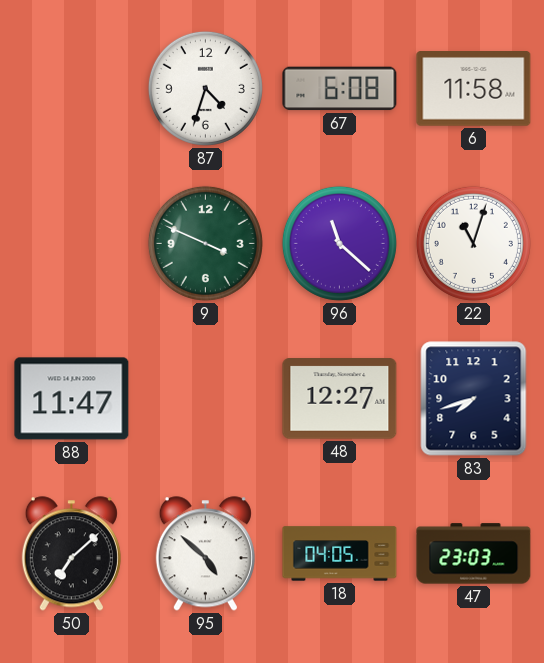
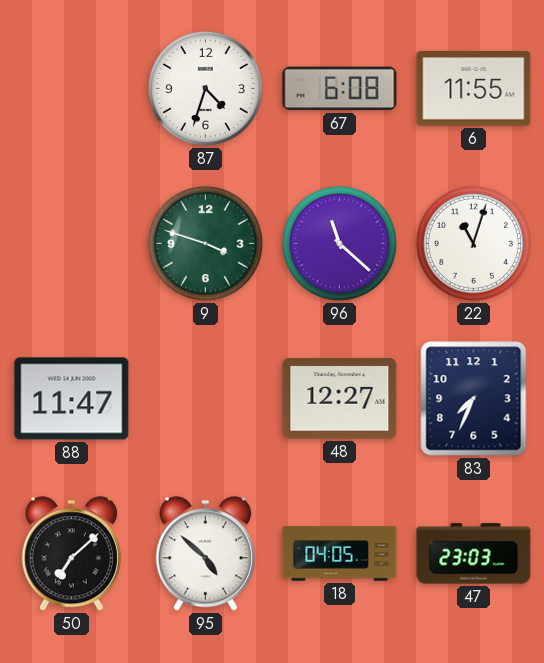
6: 11:58 -> 11:55
9: 3:49 -> 3:48
83: 7:42 -> 7:34
